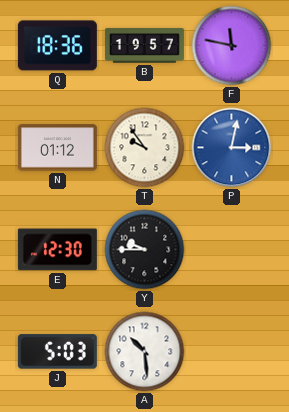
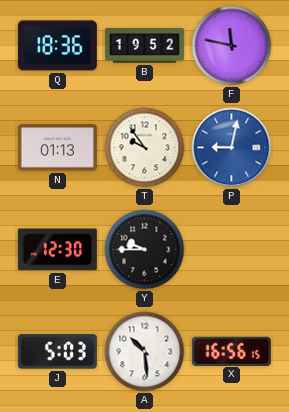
B: 19:57 -> 19:52
N: 01:12 -> 01:13
P: 3:02 -> 9:02
X: none -> 16:56
